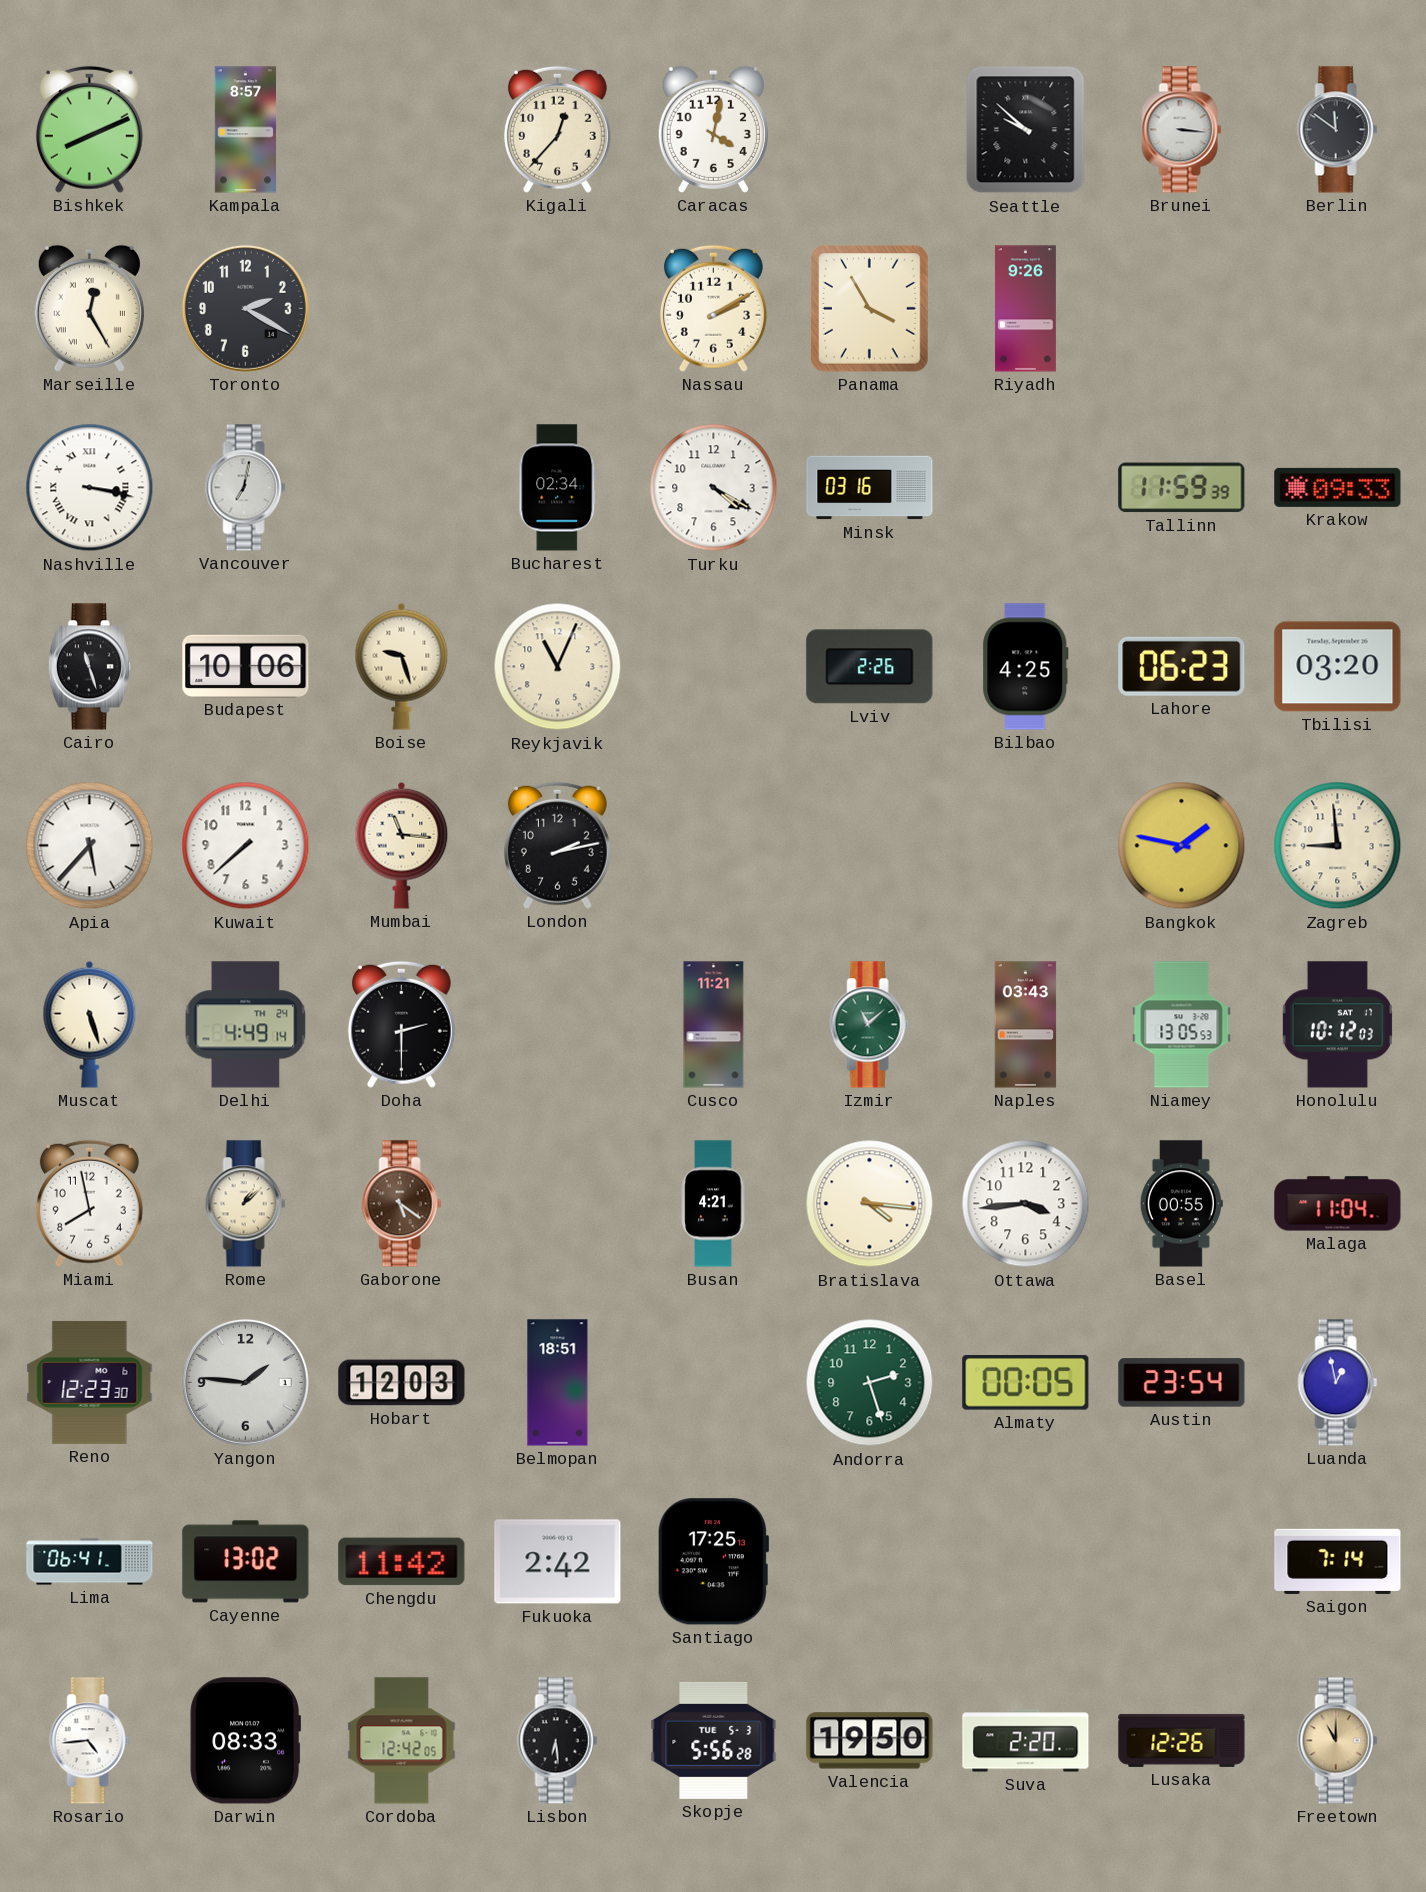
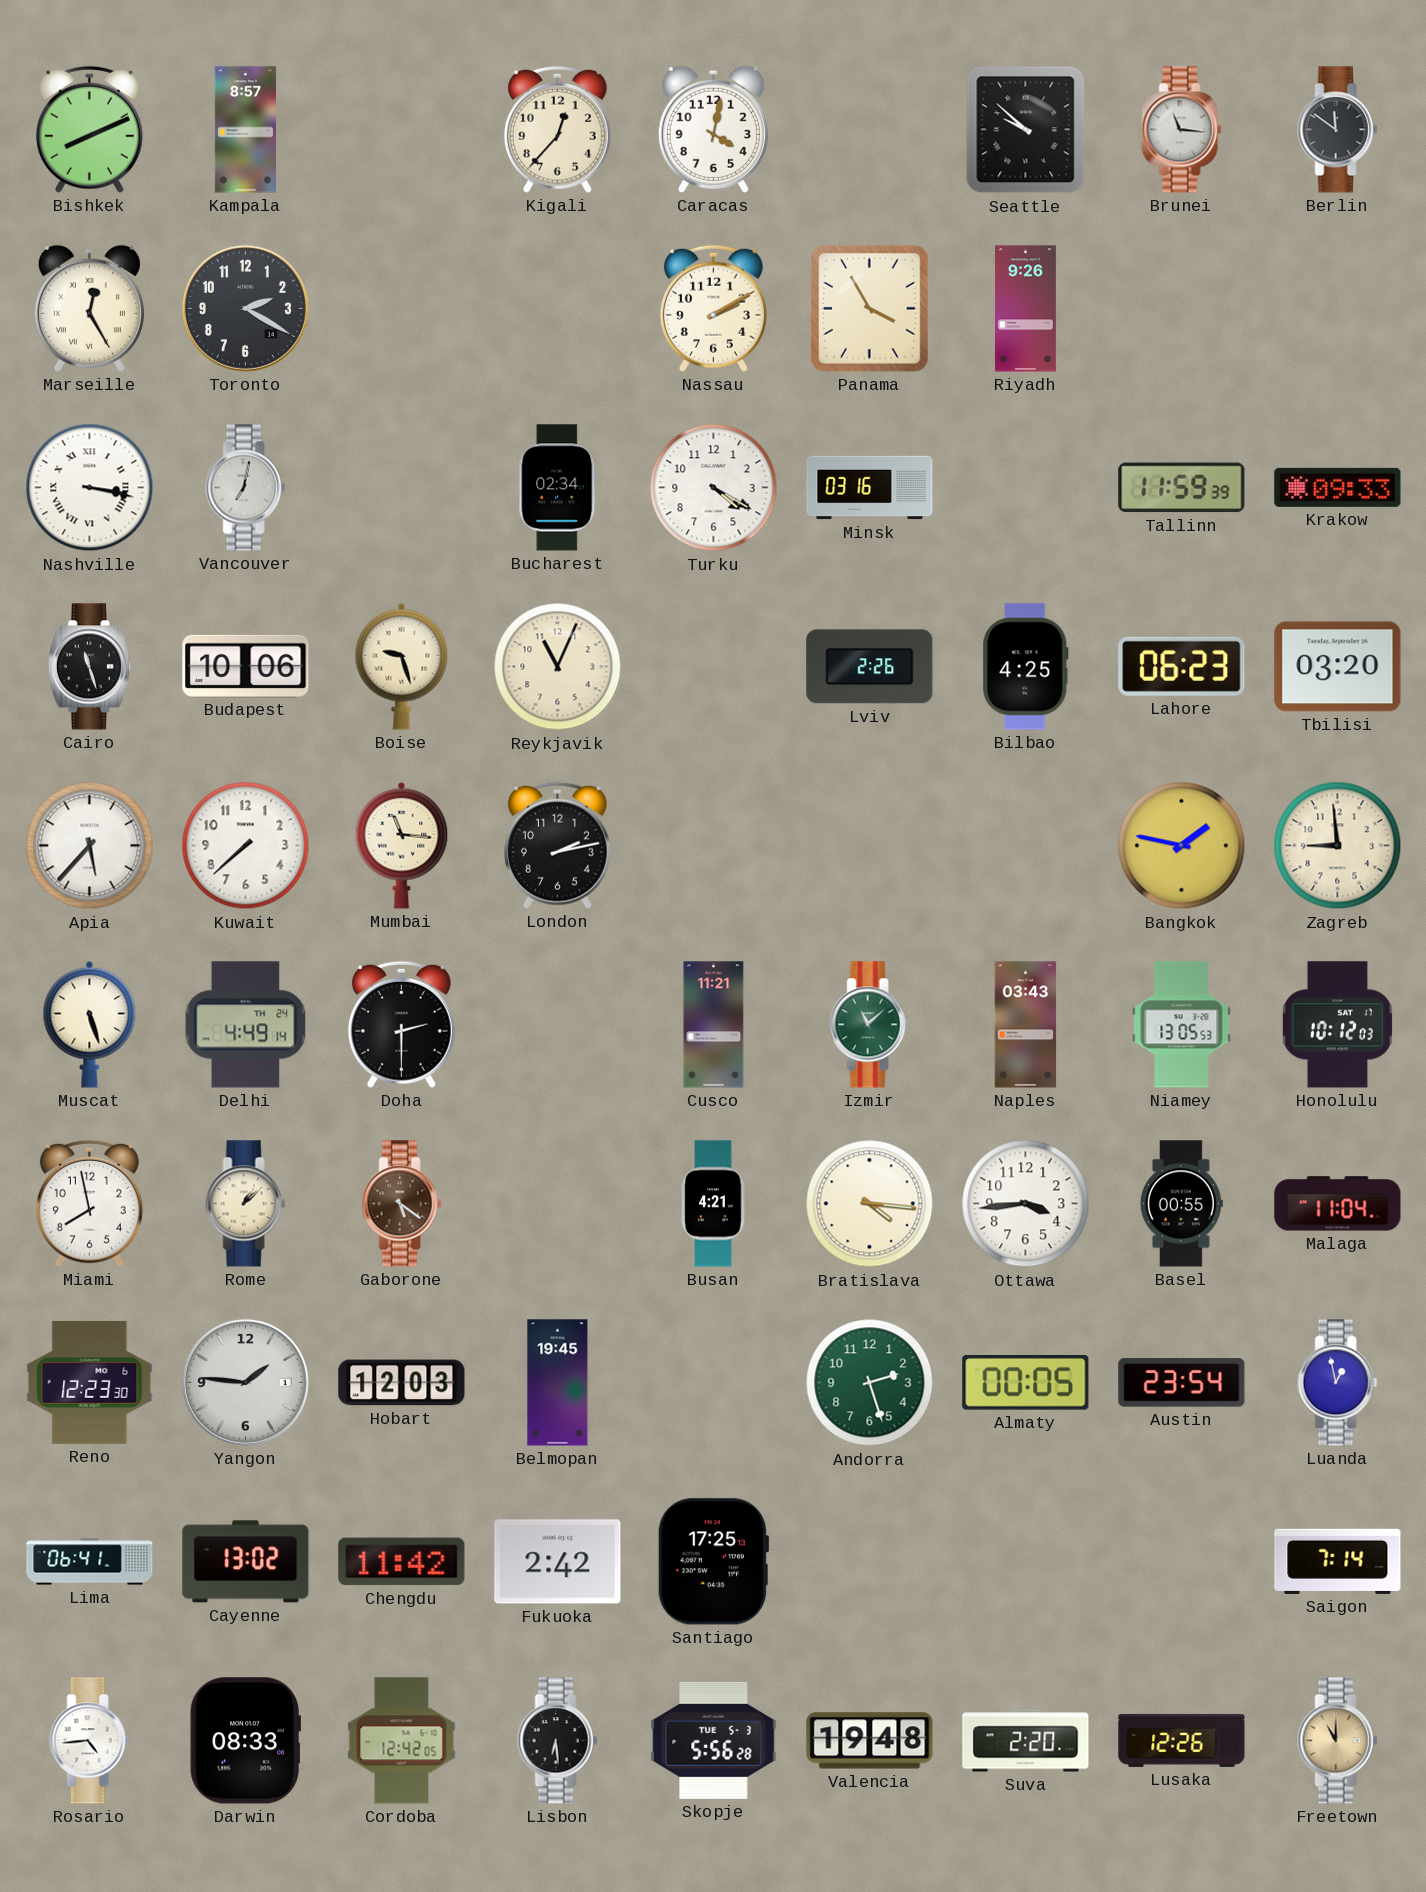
Brunei: 3:16 -> 11:16
Belmopan: 18:51 -> 19:45
Valencia: 19:50 -> 19:48
